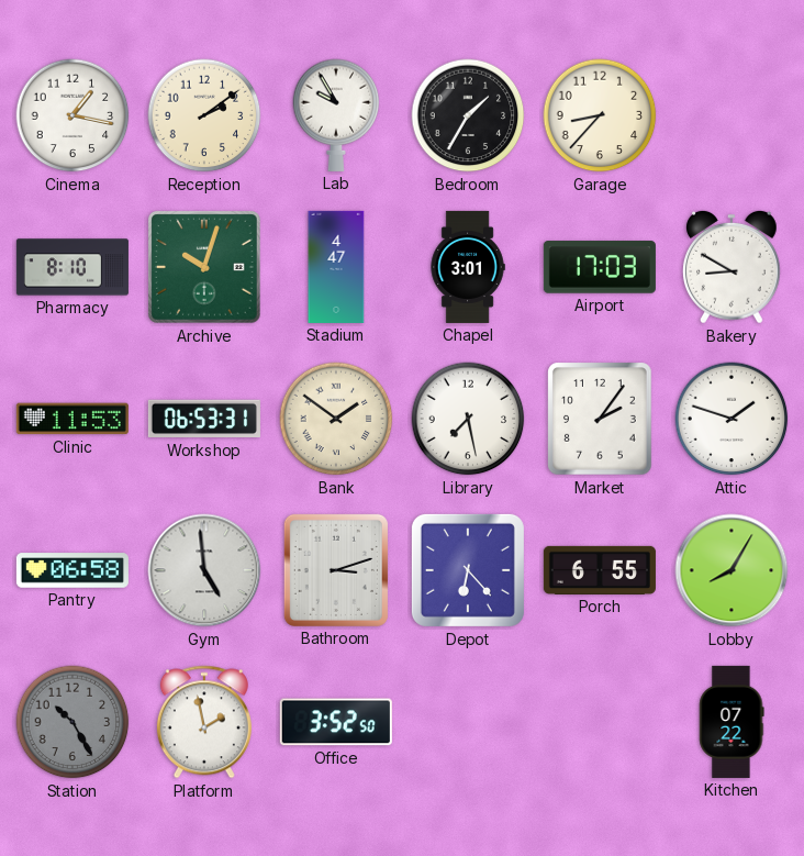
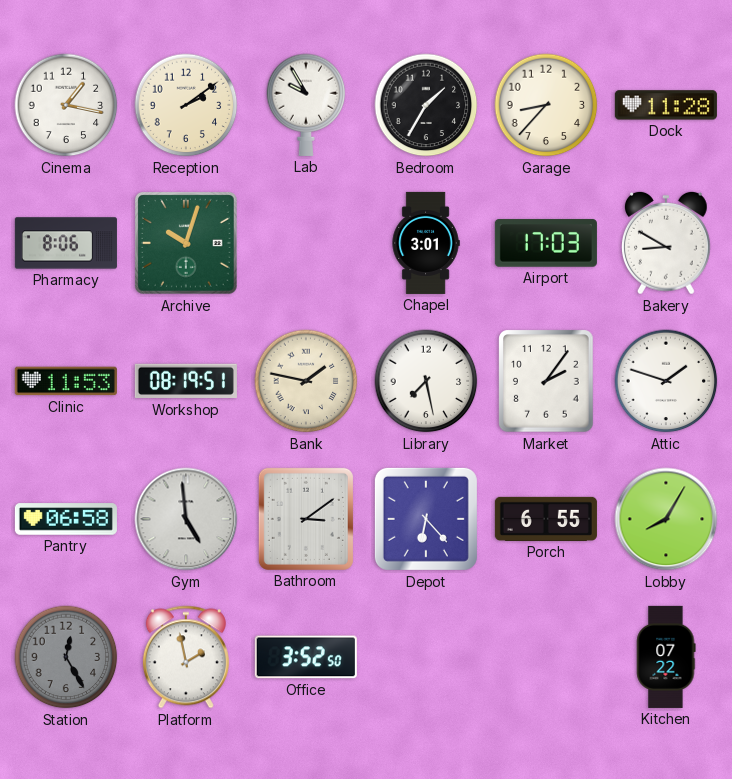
Dock: none -> 11:28
Pharmacy: 8:10 -> 8:06
Stadium: 4:47 -> none
Workshop: 06:53 -> 08:19
Bank: 1:51 -> 1:47
Bathroom: 3:12 -> 3:09
Station: 10:25 -> 12:25
